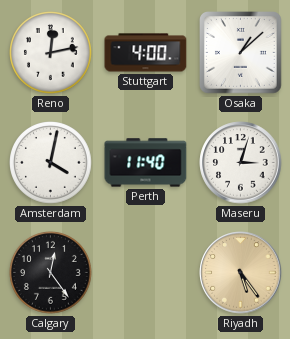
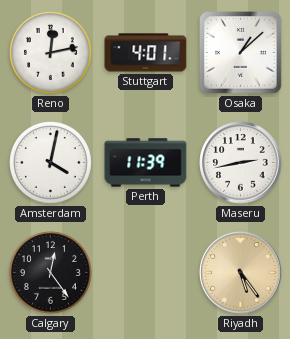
Stuttgart: 4:00 -> 4:01
Perth: 11:40 -> 11:39
Maseru: 3:03 -> 2:43
